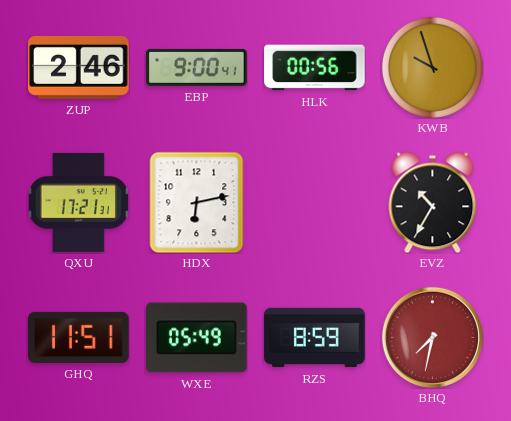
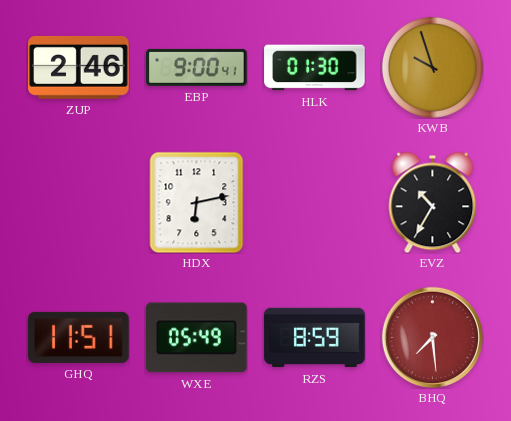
HLK: 00:56 -> 01:30
QXU: 17:21 -> none
BHQ: 7:32 -> 7:29
